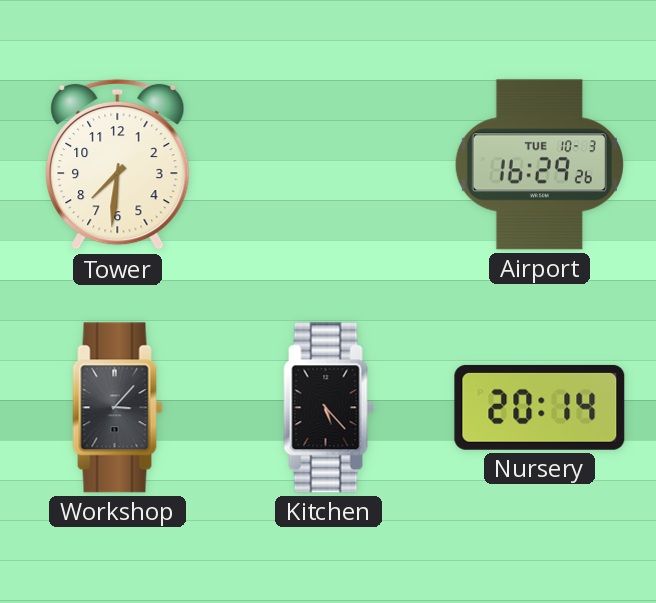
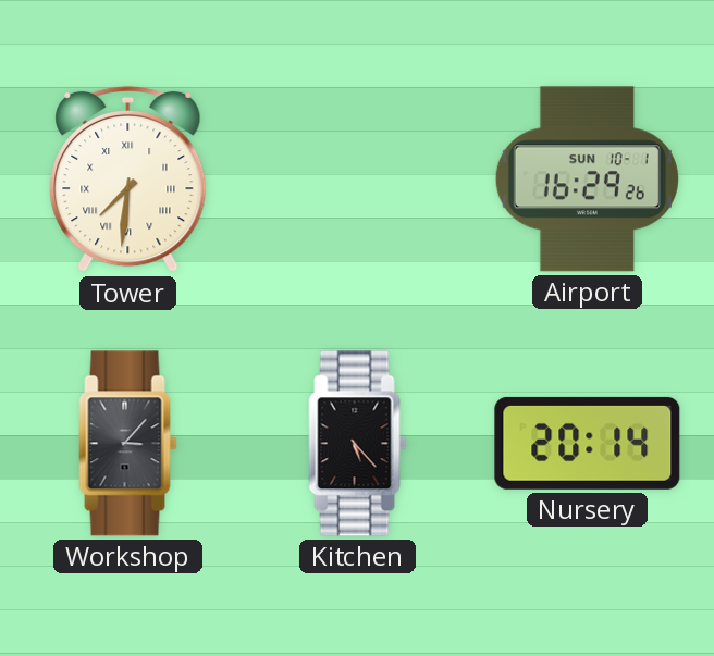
Tower numerals: Arabic -> Roman
Airport date: TUE 10-3 -> SUN 10-1
